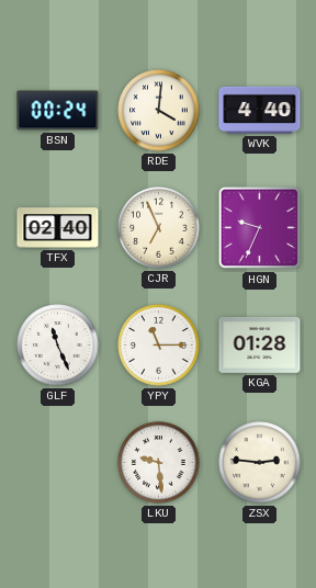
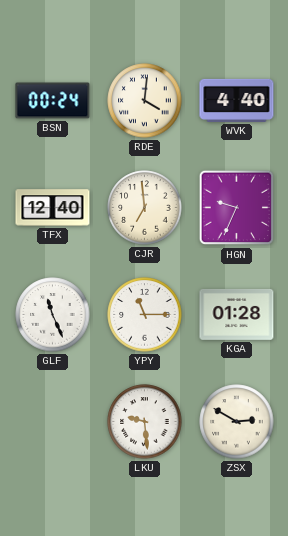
TFX: 02:40 -> 12:40
CJR: 6:56 -> 6:59
ZSX: 2:46 -> 2:50
